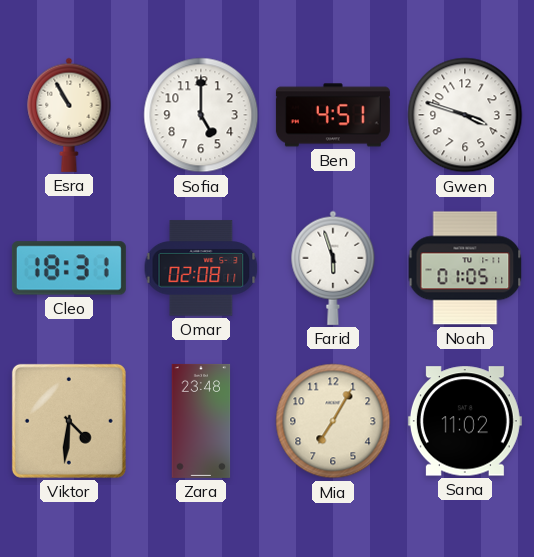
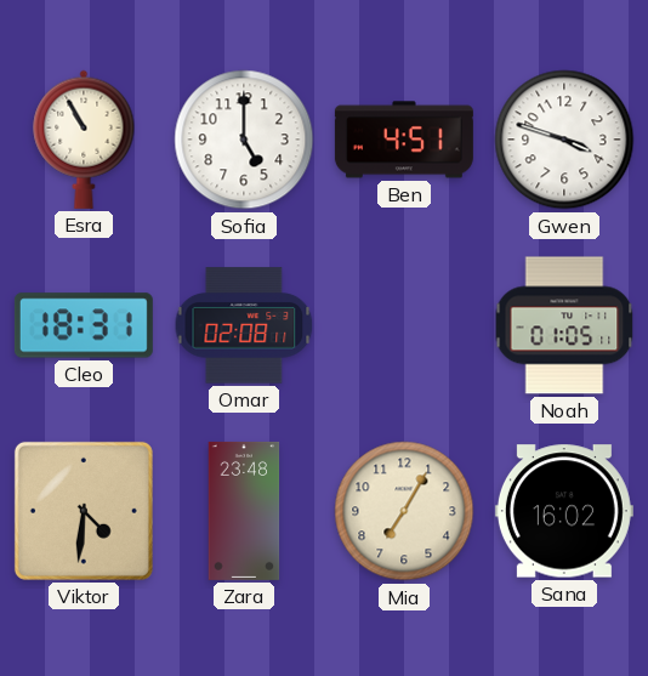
Farid: 5:57 -> none
Sana: 11:02 -> 16:02
